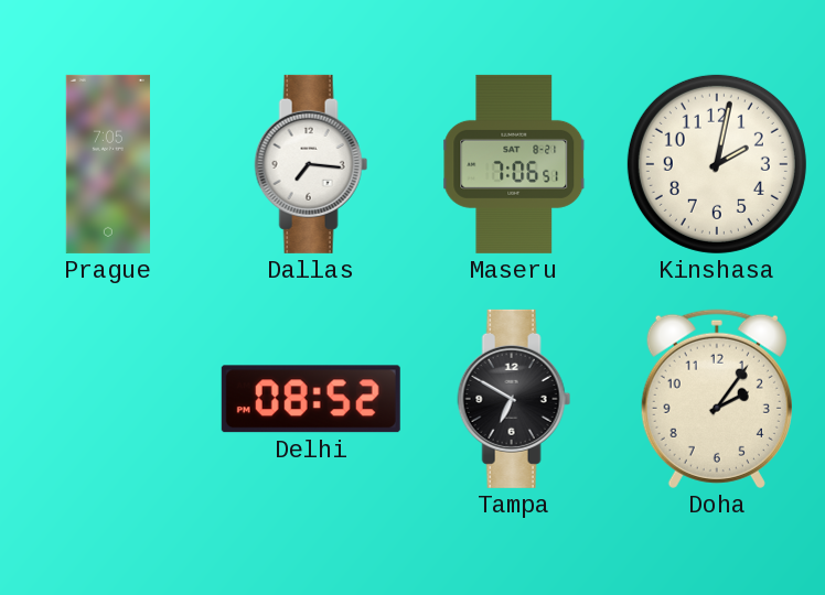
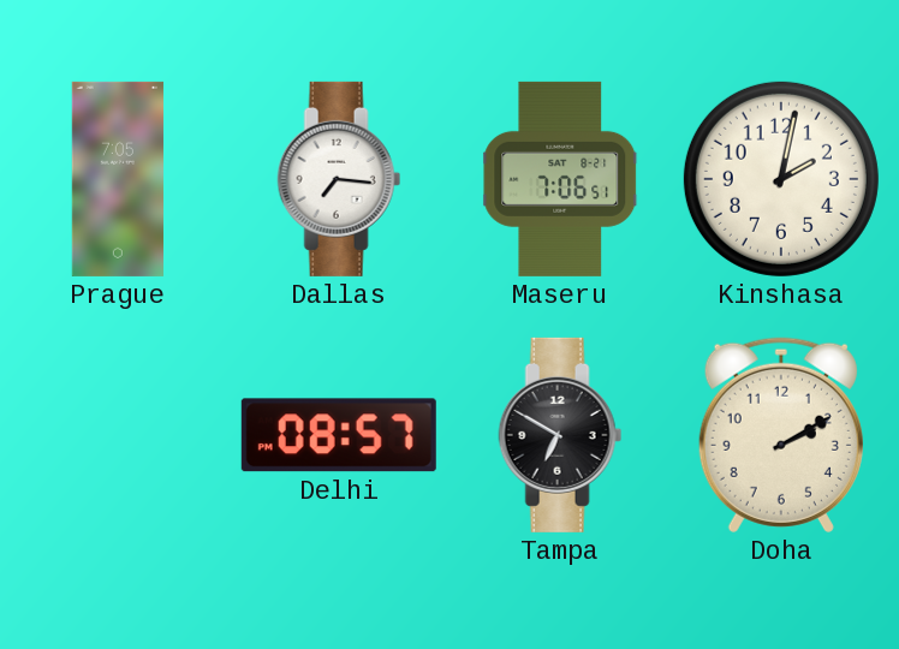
Delhi: 08:52 -> 08:57
Doha: 2:06 -> 2:10
